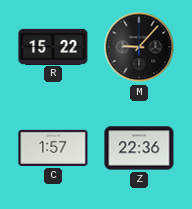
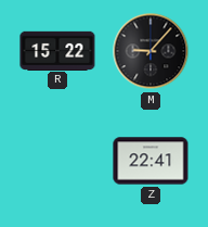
C: 1:57 -> none
Z: 22:36 -> 22:41
